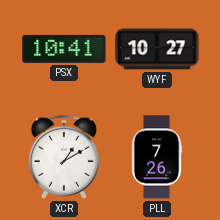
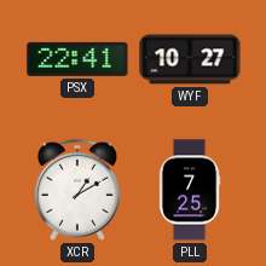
PSX: 10:41 -> 22:41
PLL: 7:26 -> 7:25
